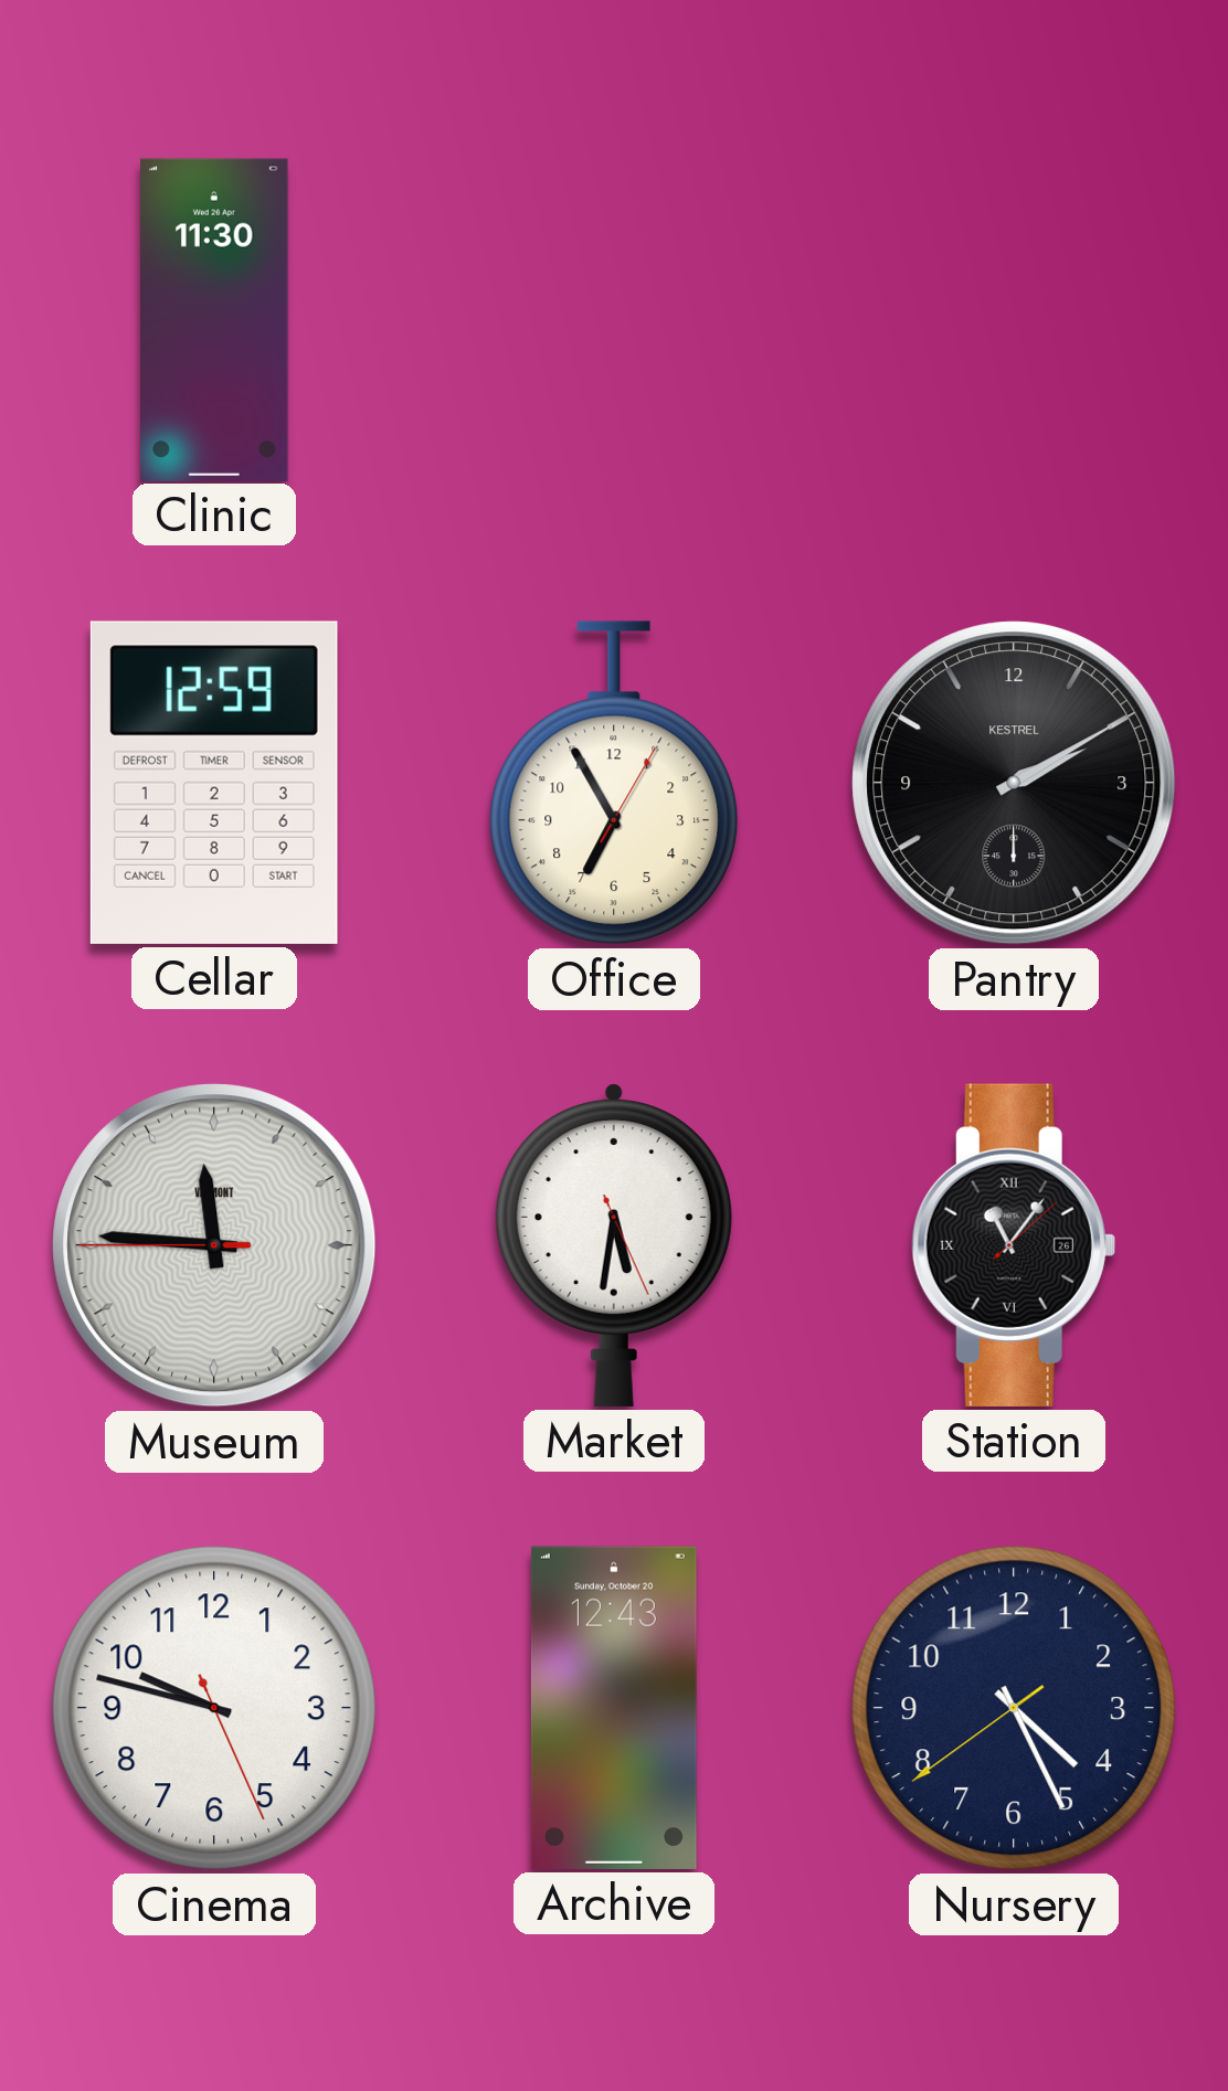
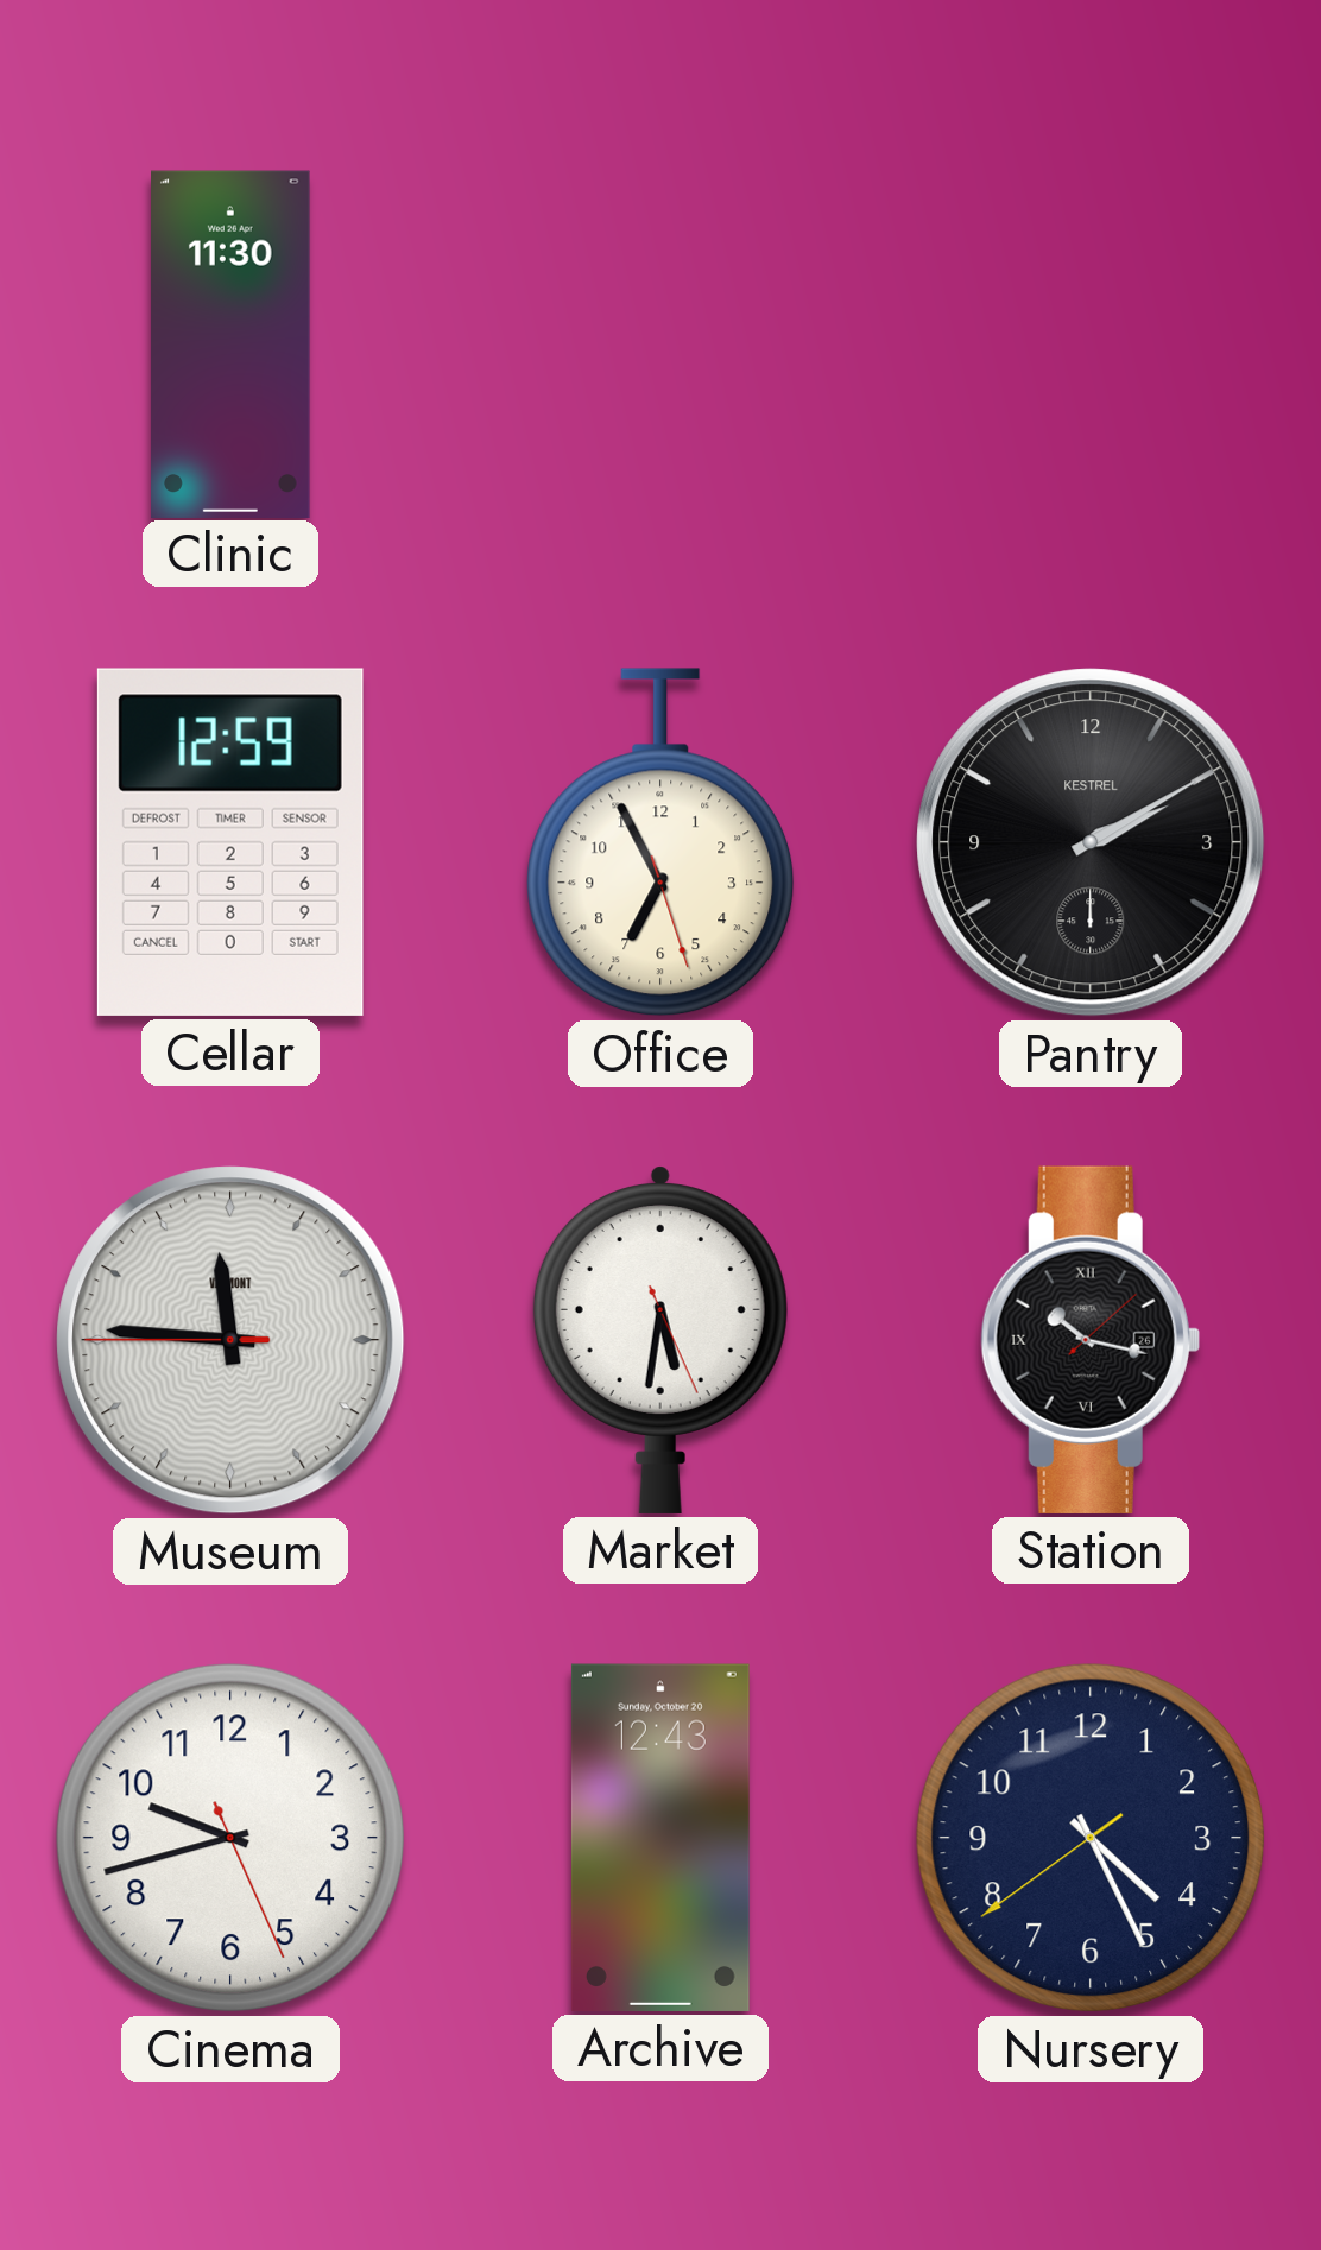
Office: 6:55:05 -> 6:55:27
Station: 11:06 -> 10:17
Cinema: 9:47 -> 9:42
